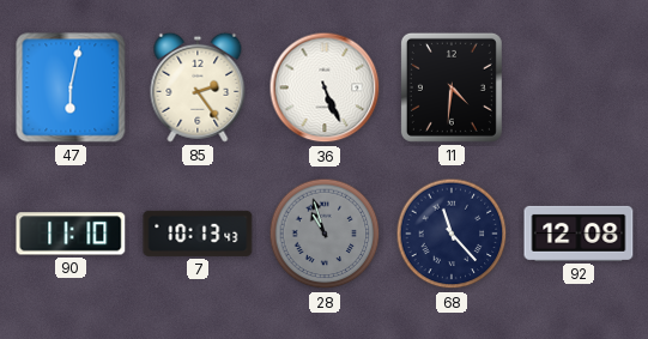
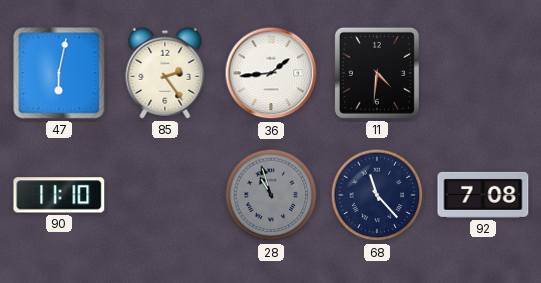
36: 5:26 -> 1:44
7: 10:13 -> none
92: 12:08 -> 7:08
